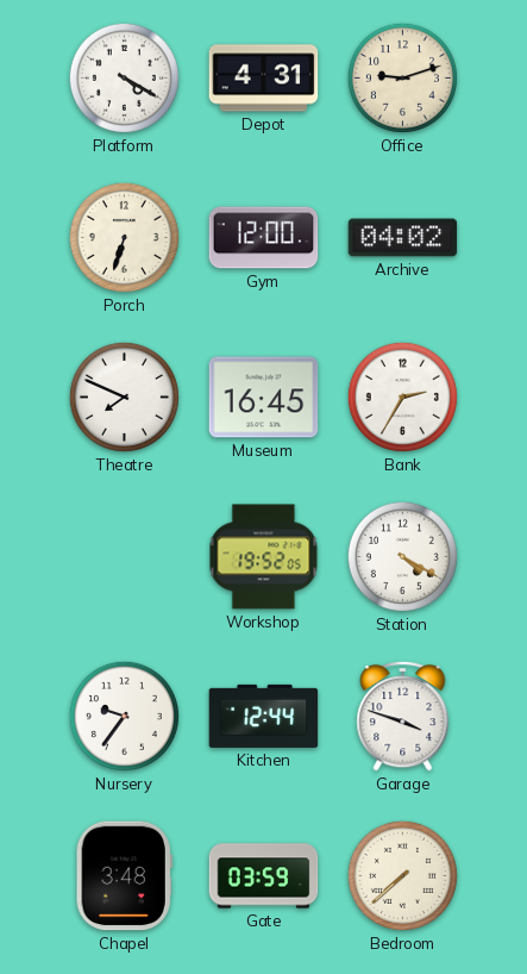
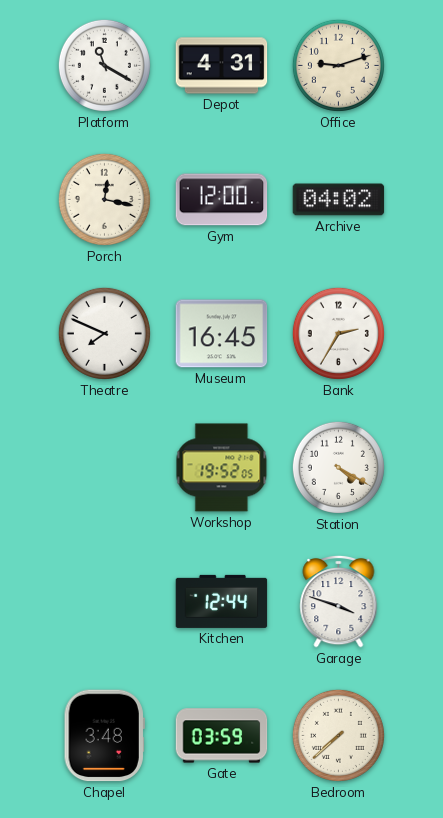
Platform: 4:20 -> 11:20
Porch: 6:33 -> 12:17
Nursery: 9:36 -> none
